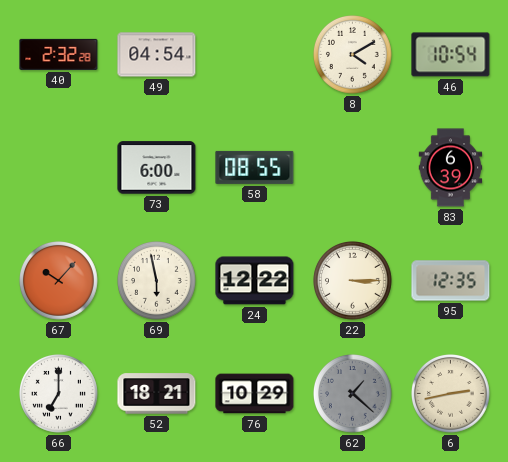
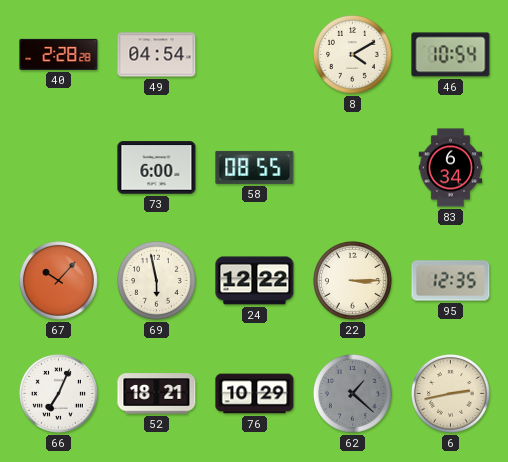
40: 2:32 -> 2:28
83: 6:39 -> 6:34
66: 7:00 -> 7:04
